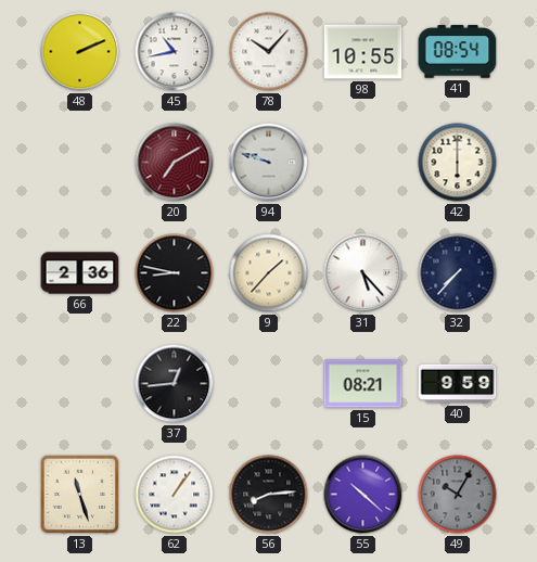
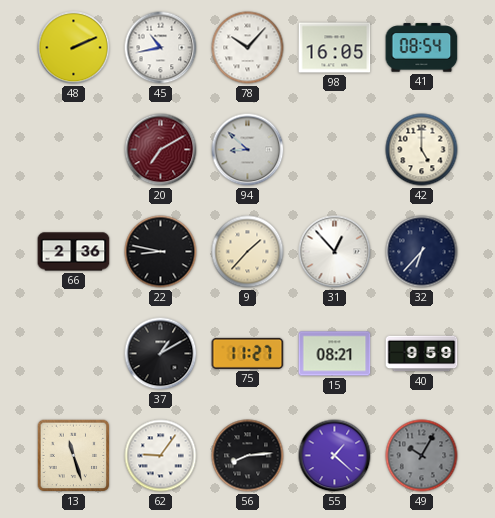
98: 10:55 -> 16:05
94: 9:48 -> 8:52
42: 6:00 -> 5:00
31: 5:23 -> 12:53
32: 7:37 -> 6:37
37: 12:44 -> 1:10
75: none -> 11:27
62: 1:06 -> 9:06
55: 10:22 -> 1:22
